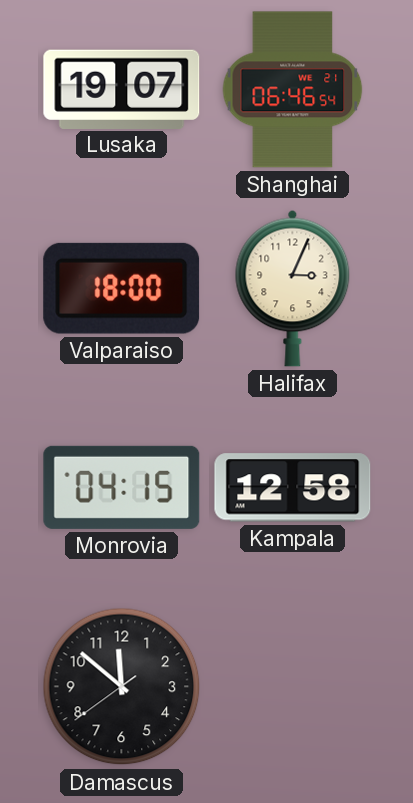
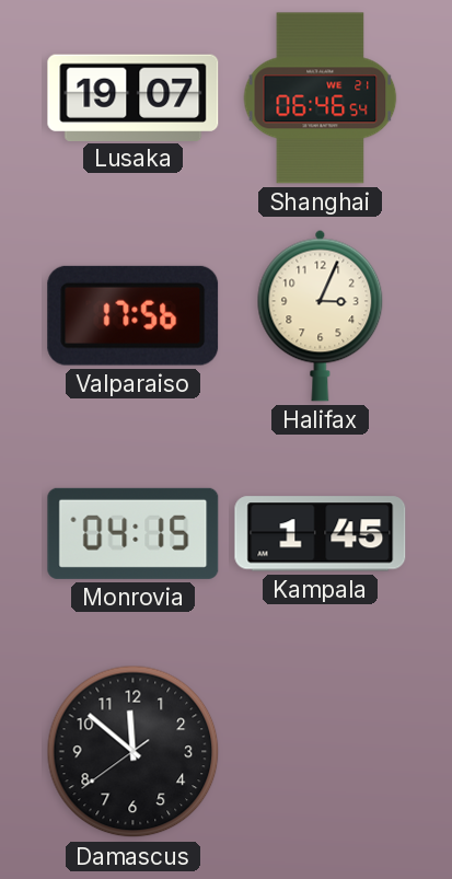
Valparaiso: 18:00 -> 17:56
Kampala: 12:58 -> 1:45
